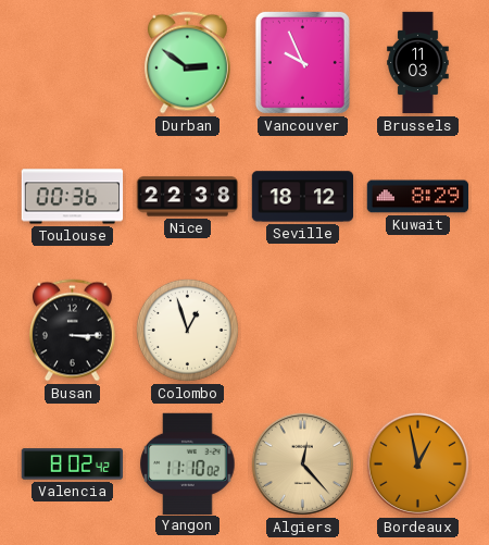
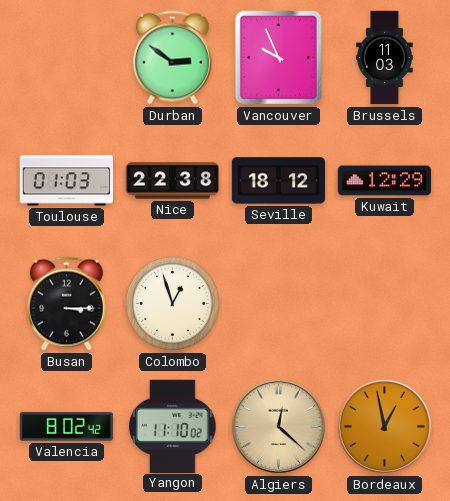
Toulouse: 00:36 -> 01:03
Kuwait: 8:29 -> 12:29
Algiers: 12:23 -> 12:22
